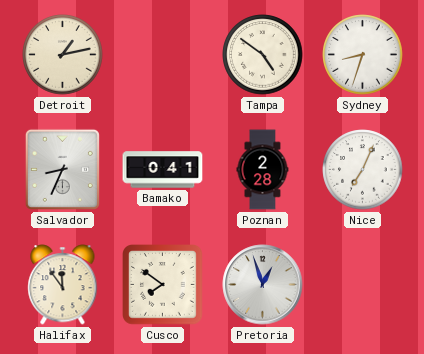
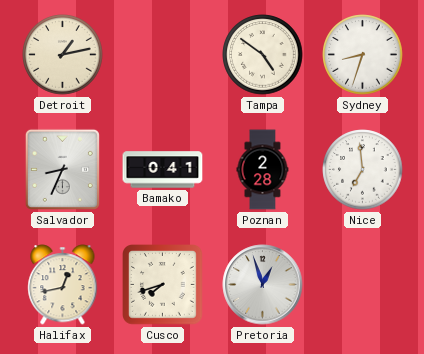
Nice: 7:04 -> 6:59
Halifax: 11:54 -> 12:43
Cusco: 7:51 -> 7:42
